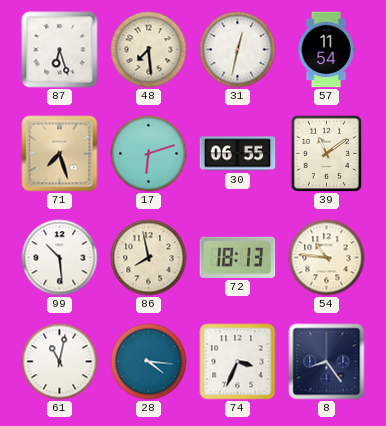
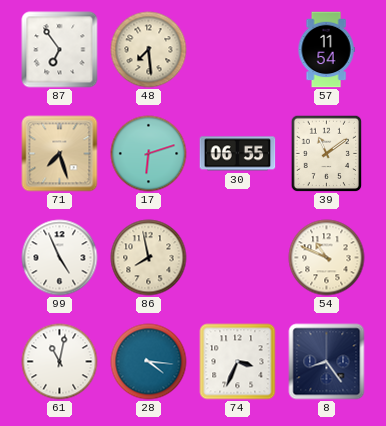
87: 6:27 -> 6:54
31: 12:32 -> none
99: 10:29 -> 4:56
72: 18:13 -> none
54: 10:46 -> 10:49
